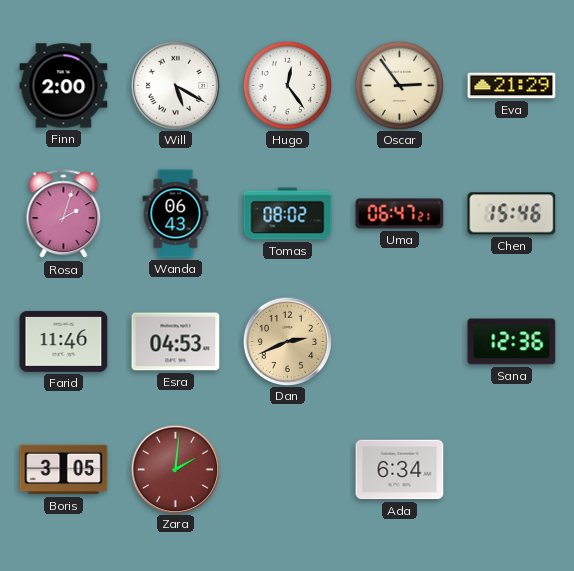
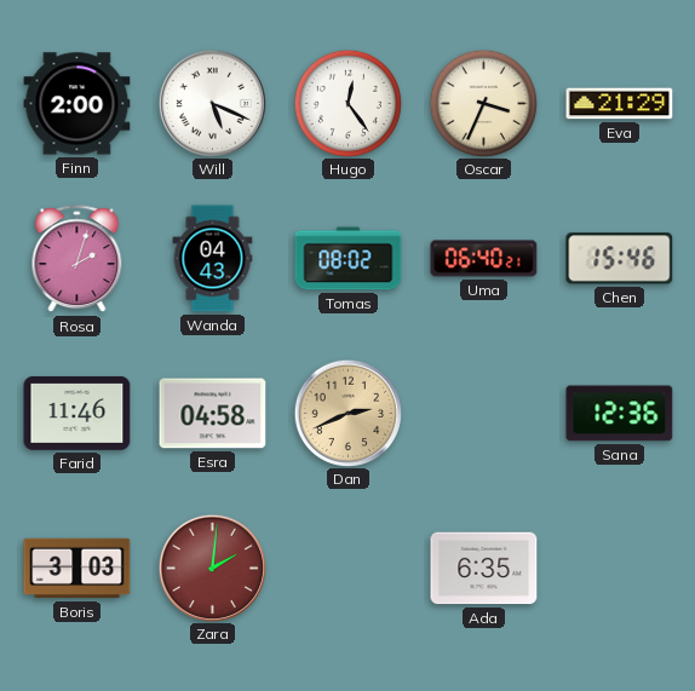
Will: 5:20 -> 5:19
Oscar: 2:54 -> 3:34
Wanda: 06:43 -> 04:43
Uma: 06:47 -> 06:40
Esra: 04:53 -> 04:58
Boris: 3:05 -> 3:03
Ada: 6:34 -> 6:35
